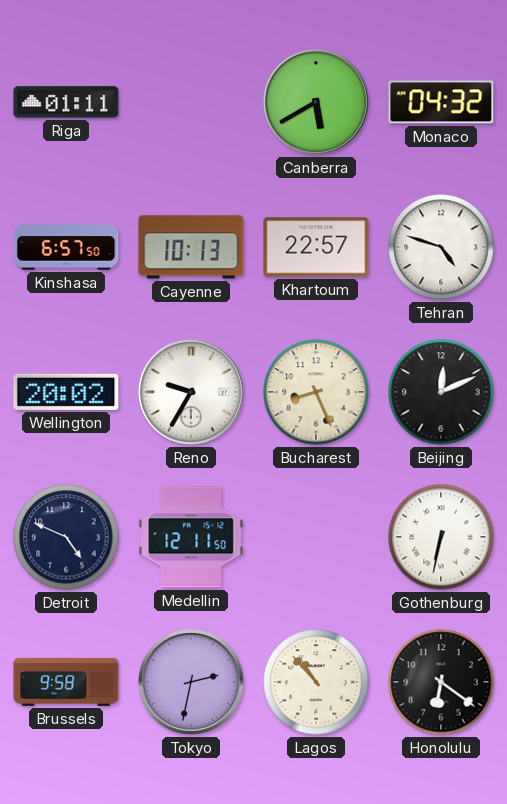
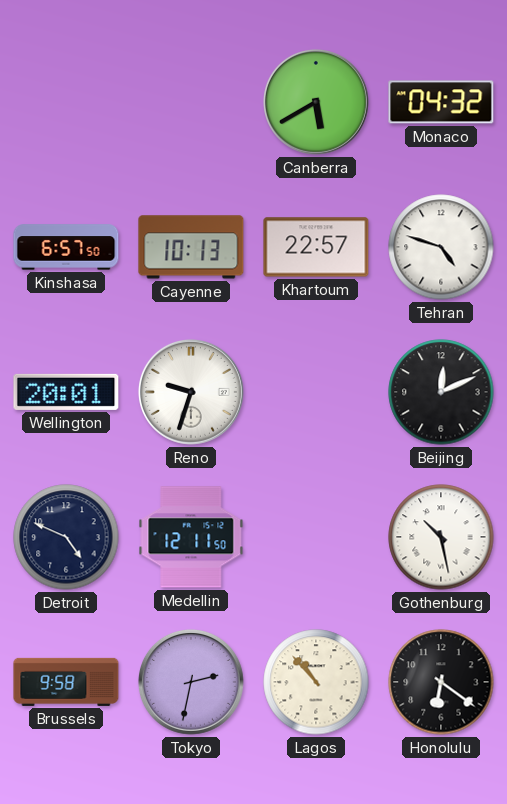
Riga: 01:11 -> none
Wellington: 20:02 -> 20:01
Reno: 9:35 -> 9:33
Bucharest: 8:26 -> none
Gothenburg: 6:32 -> 10:28
